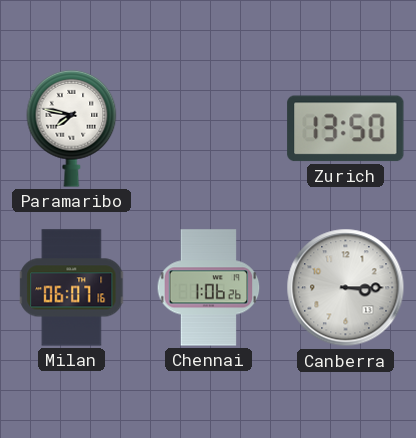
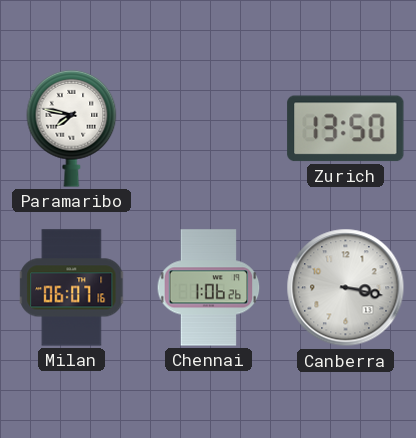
Canberra: 3:15 -> 3:17
